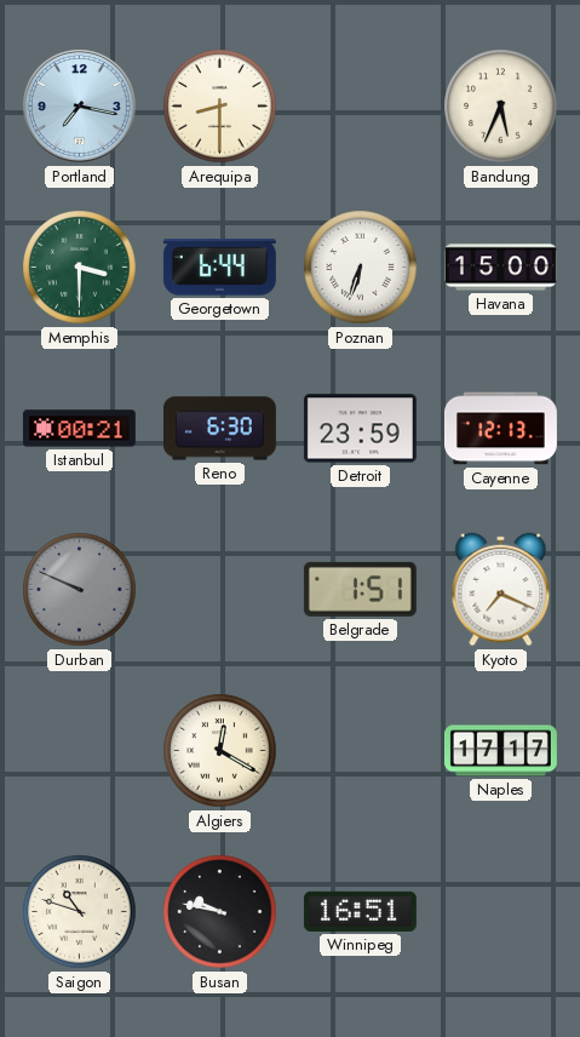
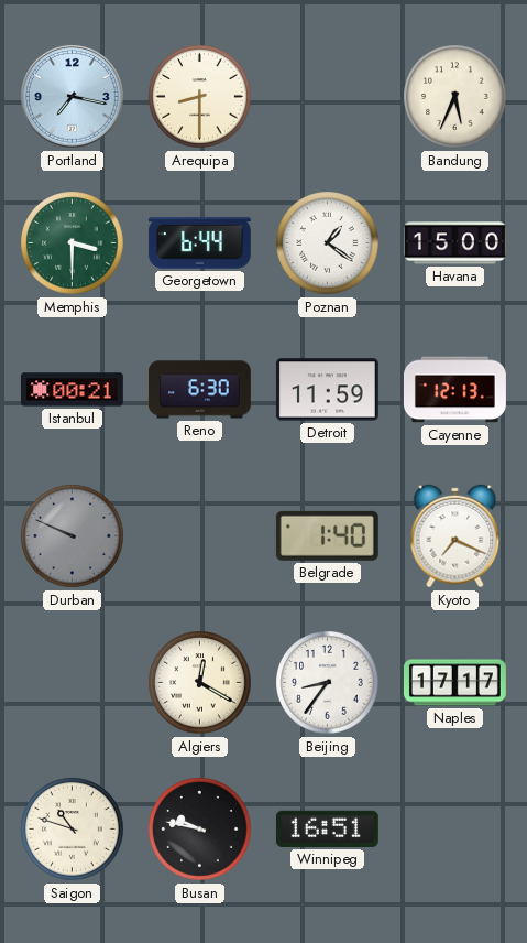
Poznan: 6:33 -> 1:21
Detroit: 23:59 -> 11:59
Belgrade: 1:51 -> 1:40
Beijing: none -> 8:36
